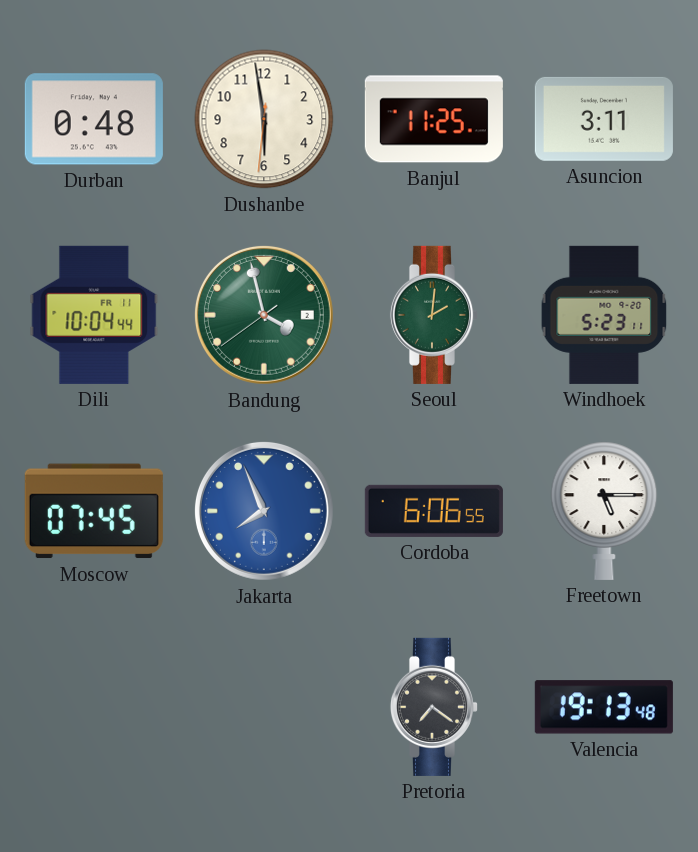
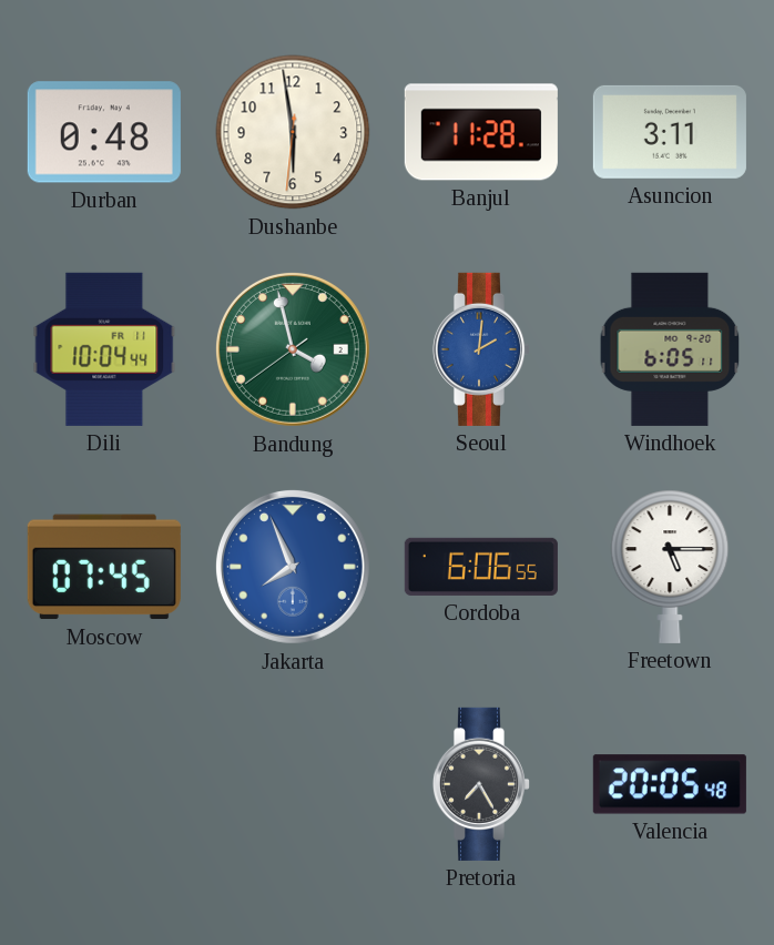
Banjul: 11:25 -> 11:28
Seoul dial: green -> blue
Windhoek: 5:23 -> 6:05
Pretoria: 7:21 -> 7:25
Valencia: 19:13 -> 20:05
